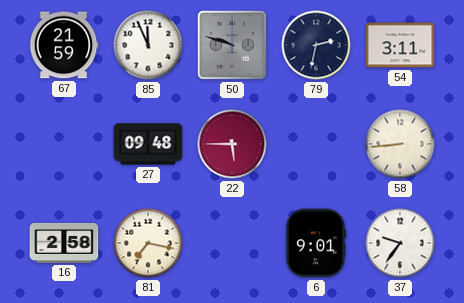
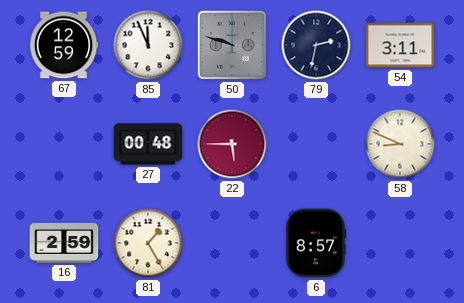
67: 21:59 -> 12:59
27: 09:48 -> 00:48
58: 8:44 -> 8:49
16: 2:58 -> 2:59
81: 7:17 -> 1:25
6: 9:01 -> 8:57
37: 9:36 -> none
